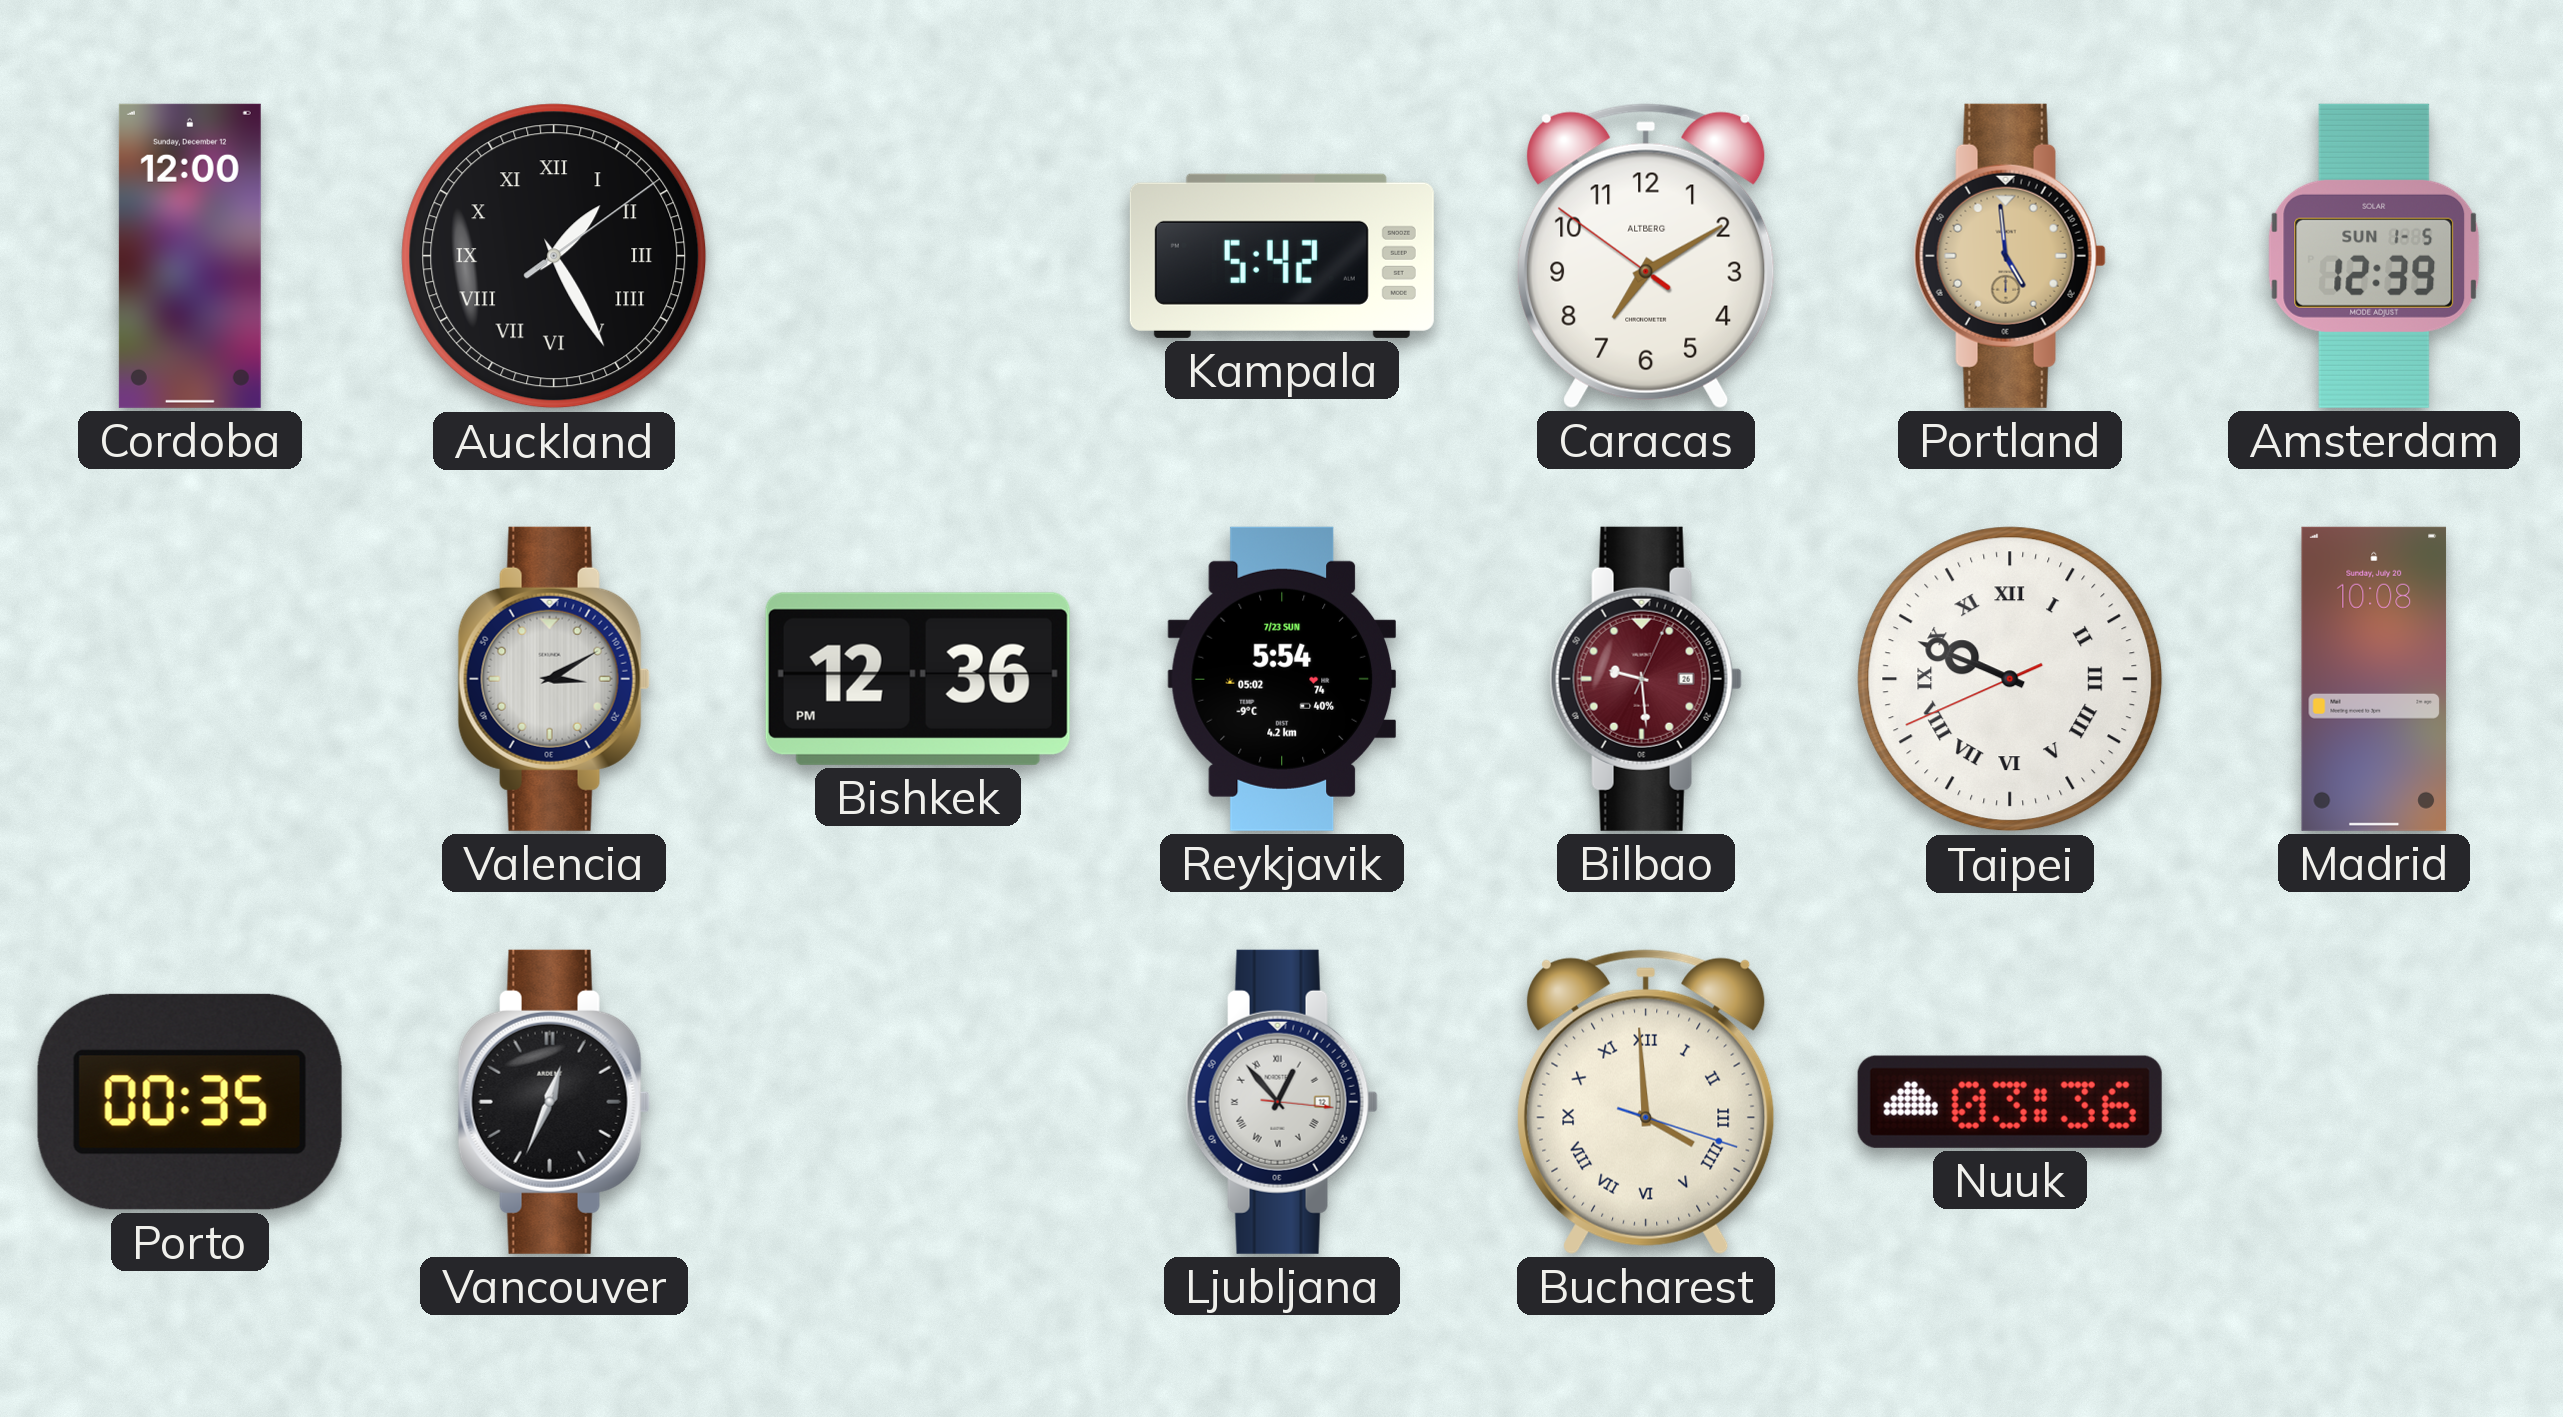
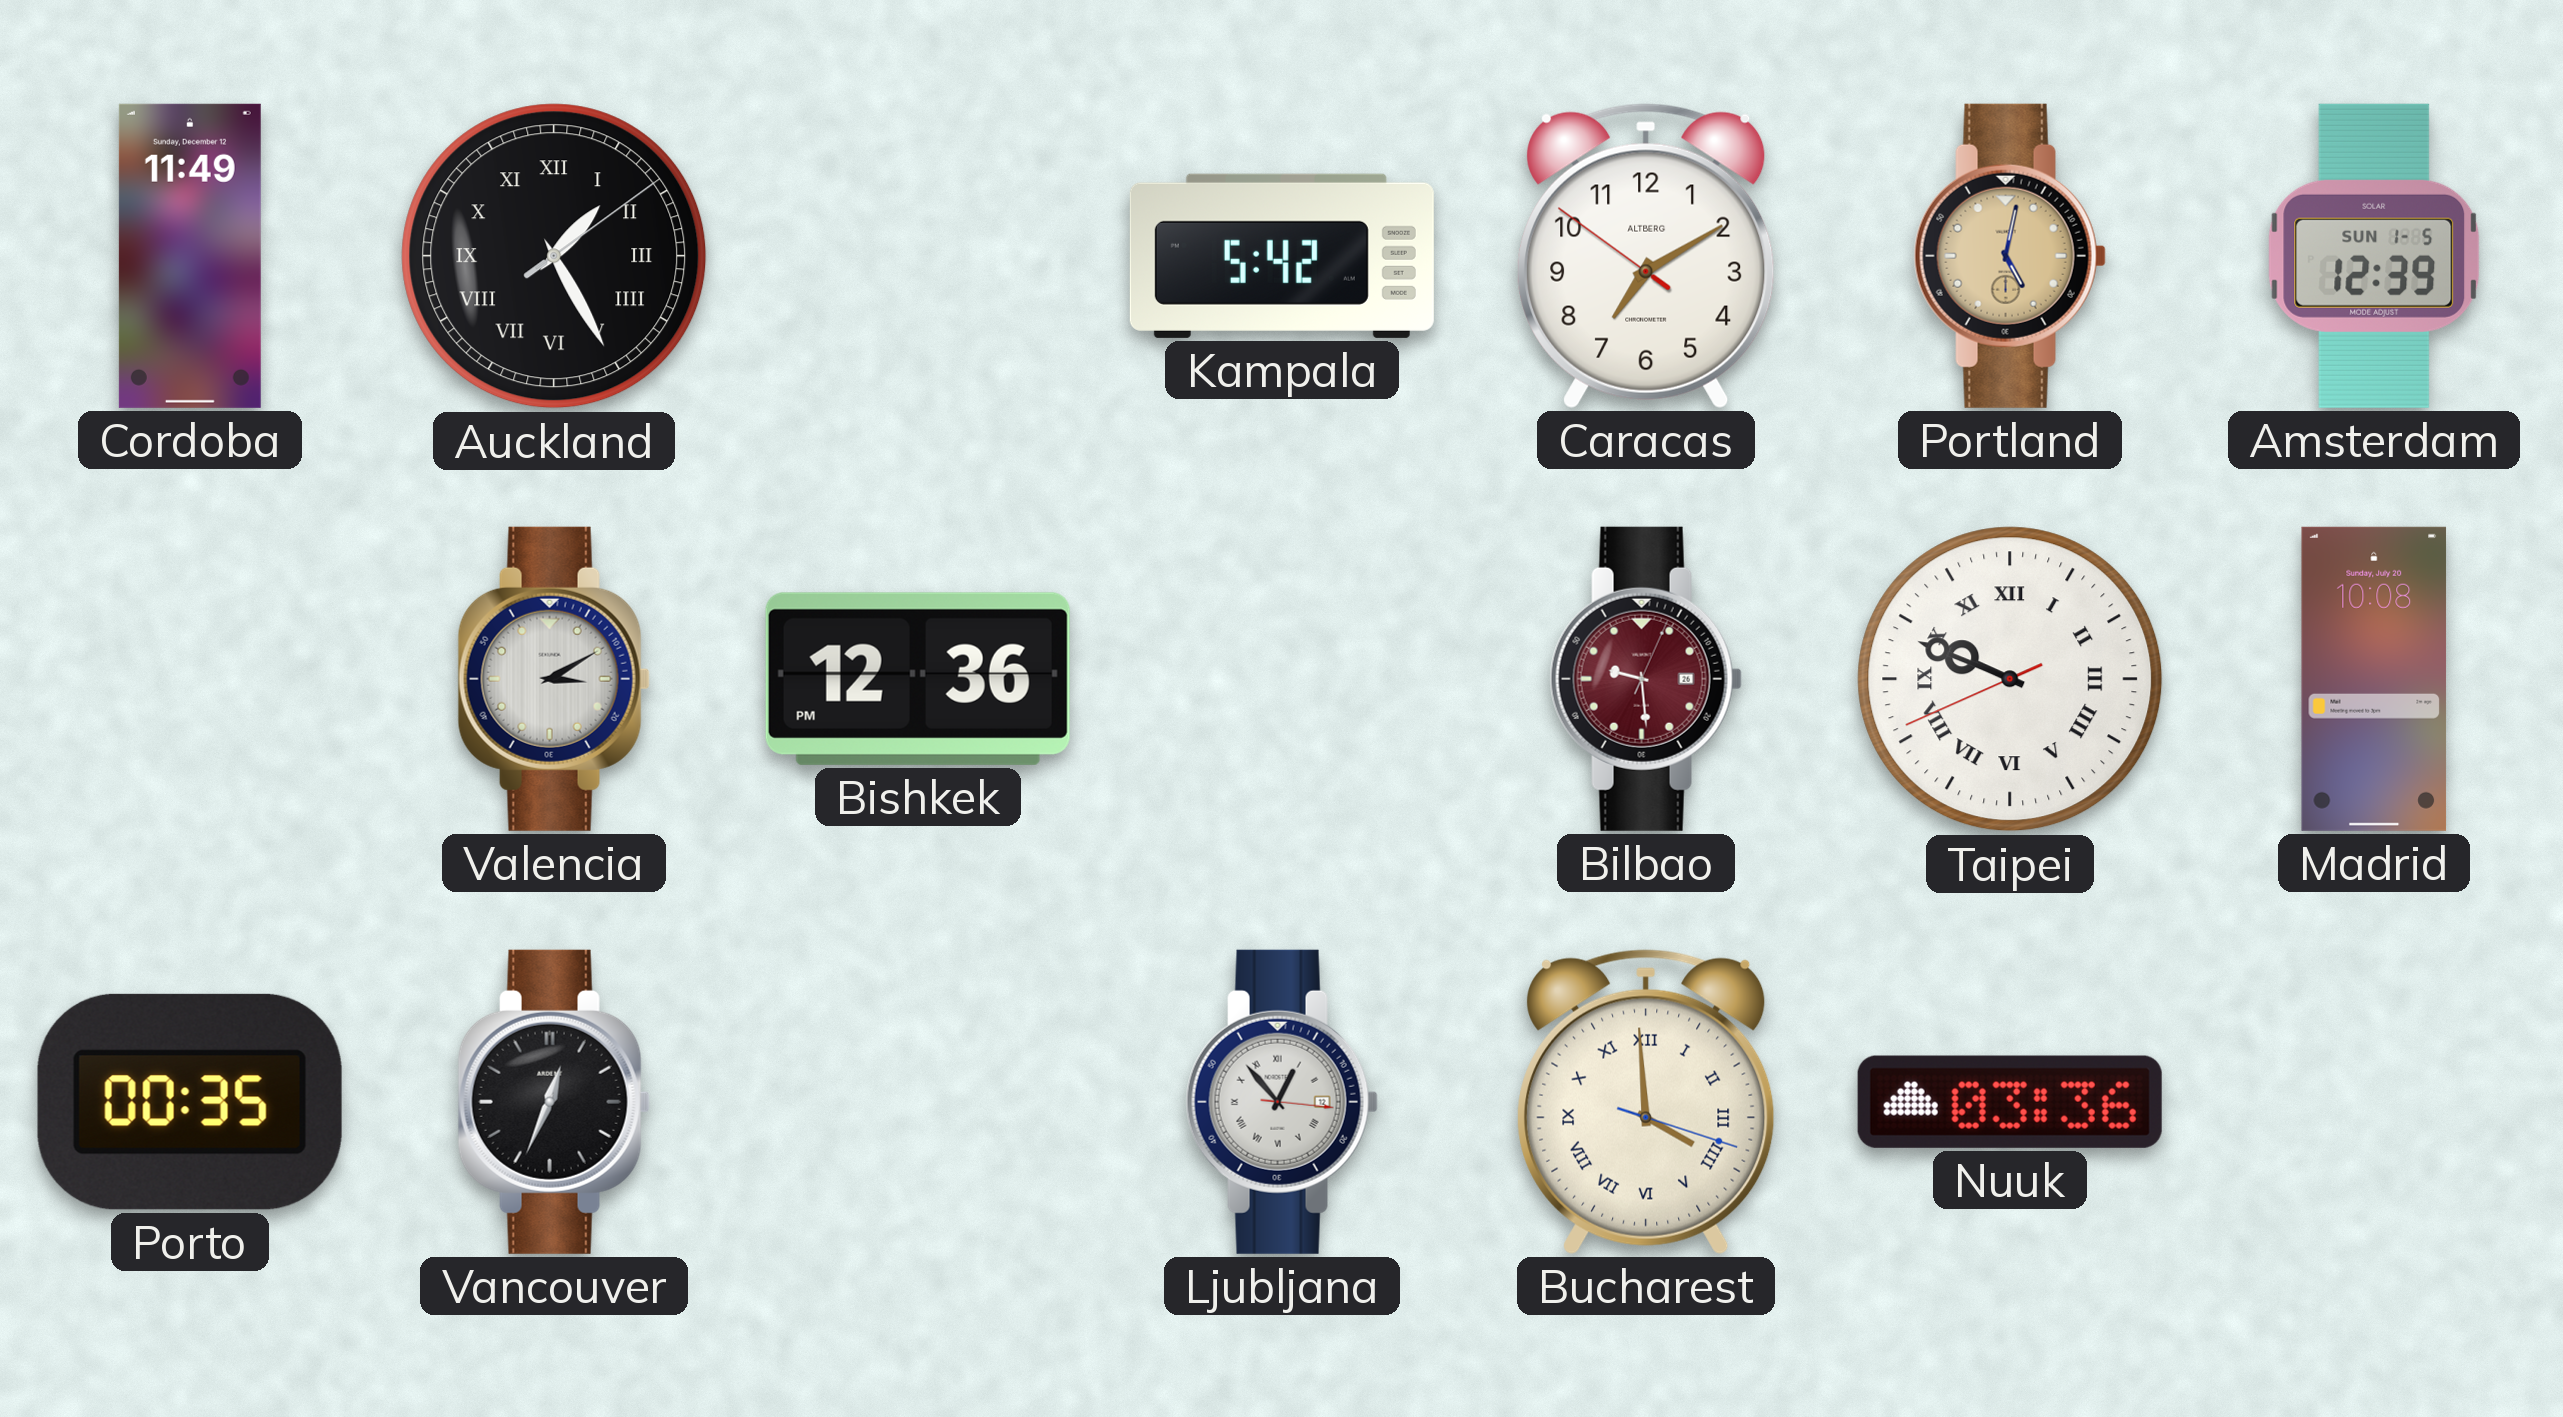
Cordoba: 12:00 -> 11:49
Portland: 4:59 -> 5:02
Reykjavik: 5:54 -> none
